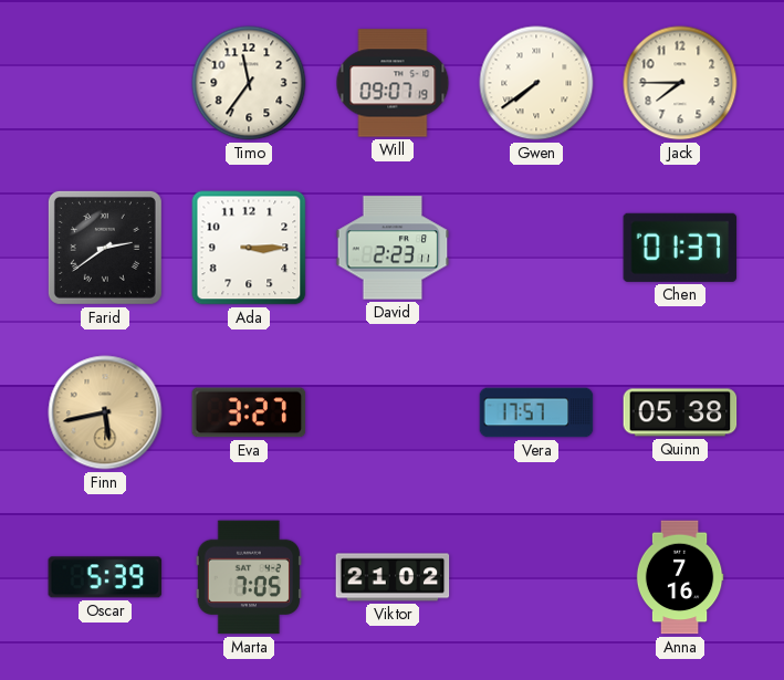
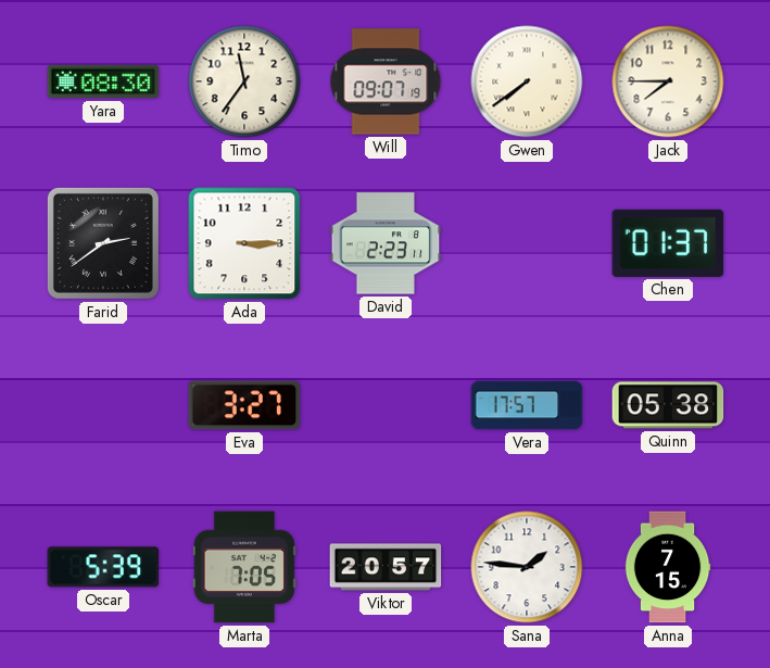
Yara: none -> 08:30
Finn: 5:43 -> none
Viktor: 21:02 -> 20:57
Sana: none -> 1:46
Anna: 7:16 -> 7:15
